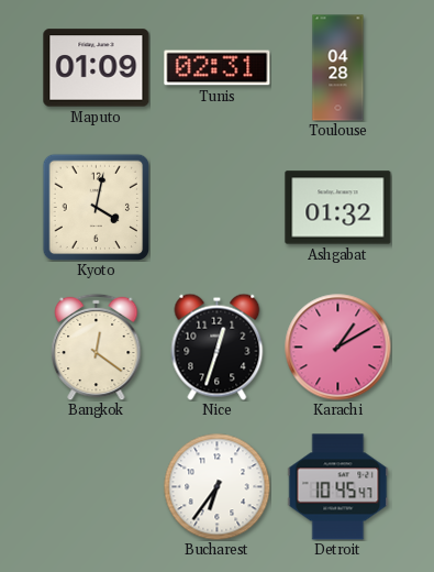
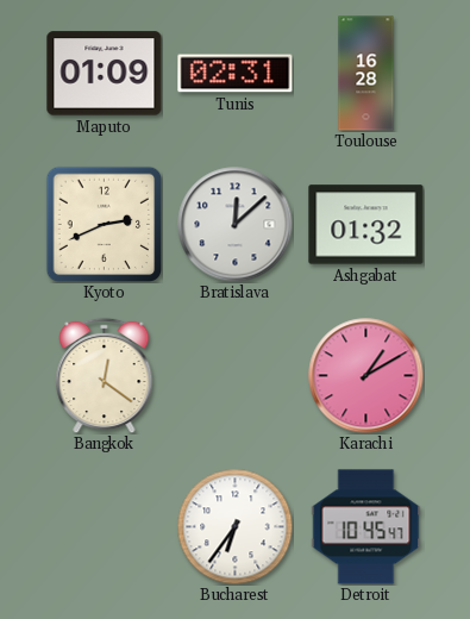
Toulouse: 04:28 -> 16:28
Kyoto: 4:02 -> 2:41
Bratislava: none -> 12:08
Nice: 12:33 -> none
